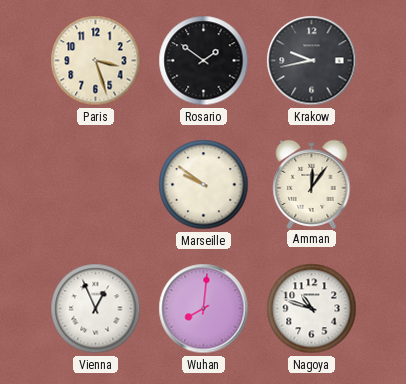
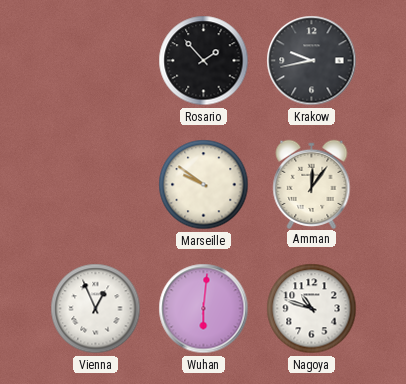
Paris: 3:27 -> none
Rosario: 1:51 -> 1:53
Wuhan: 8:01 -> 6:01
